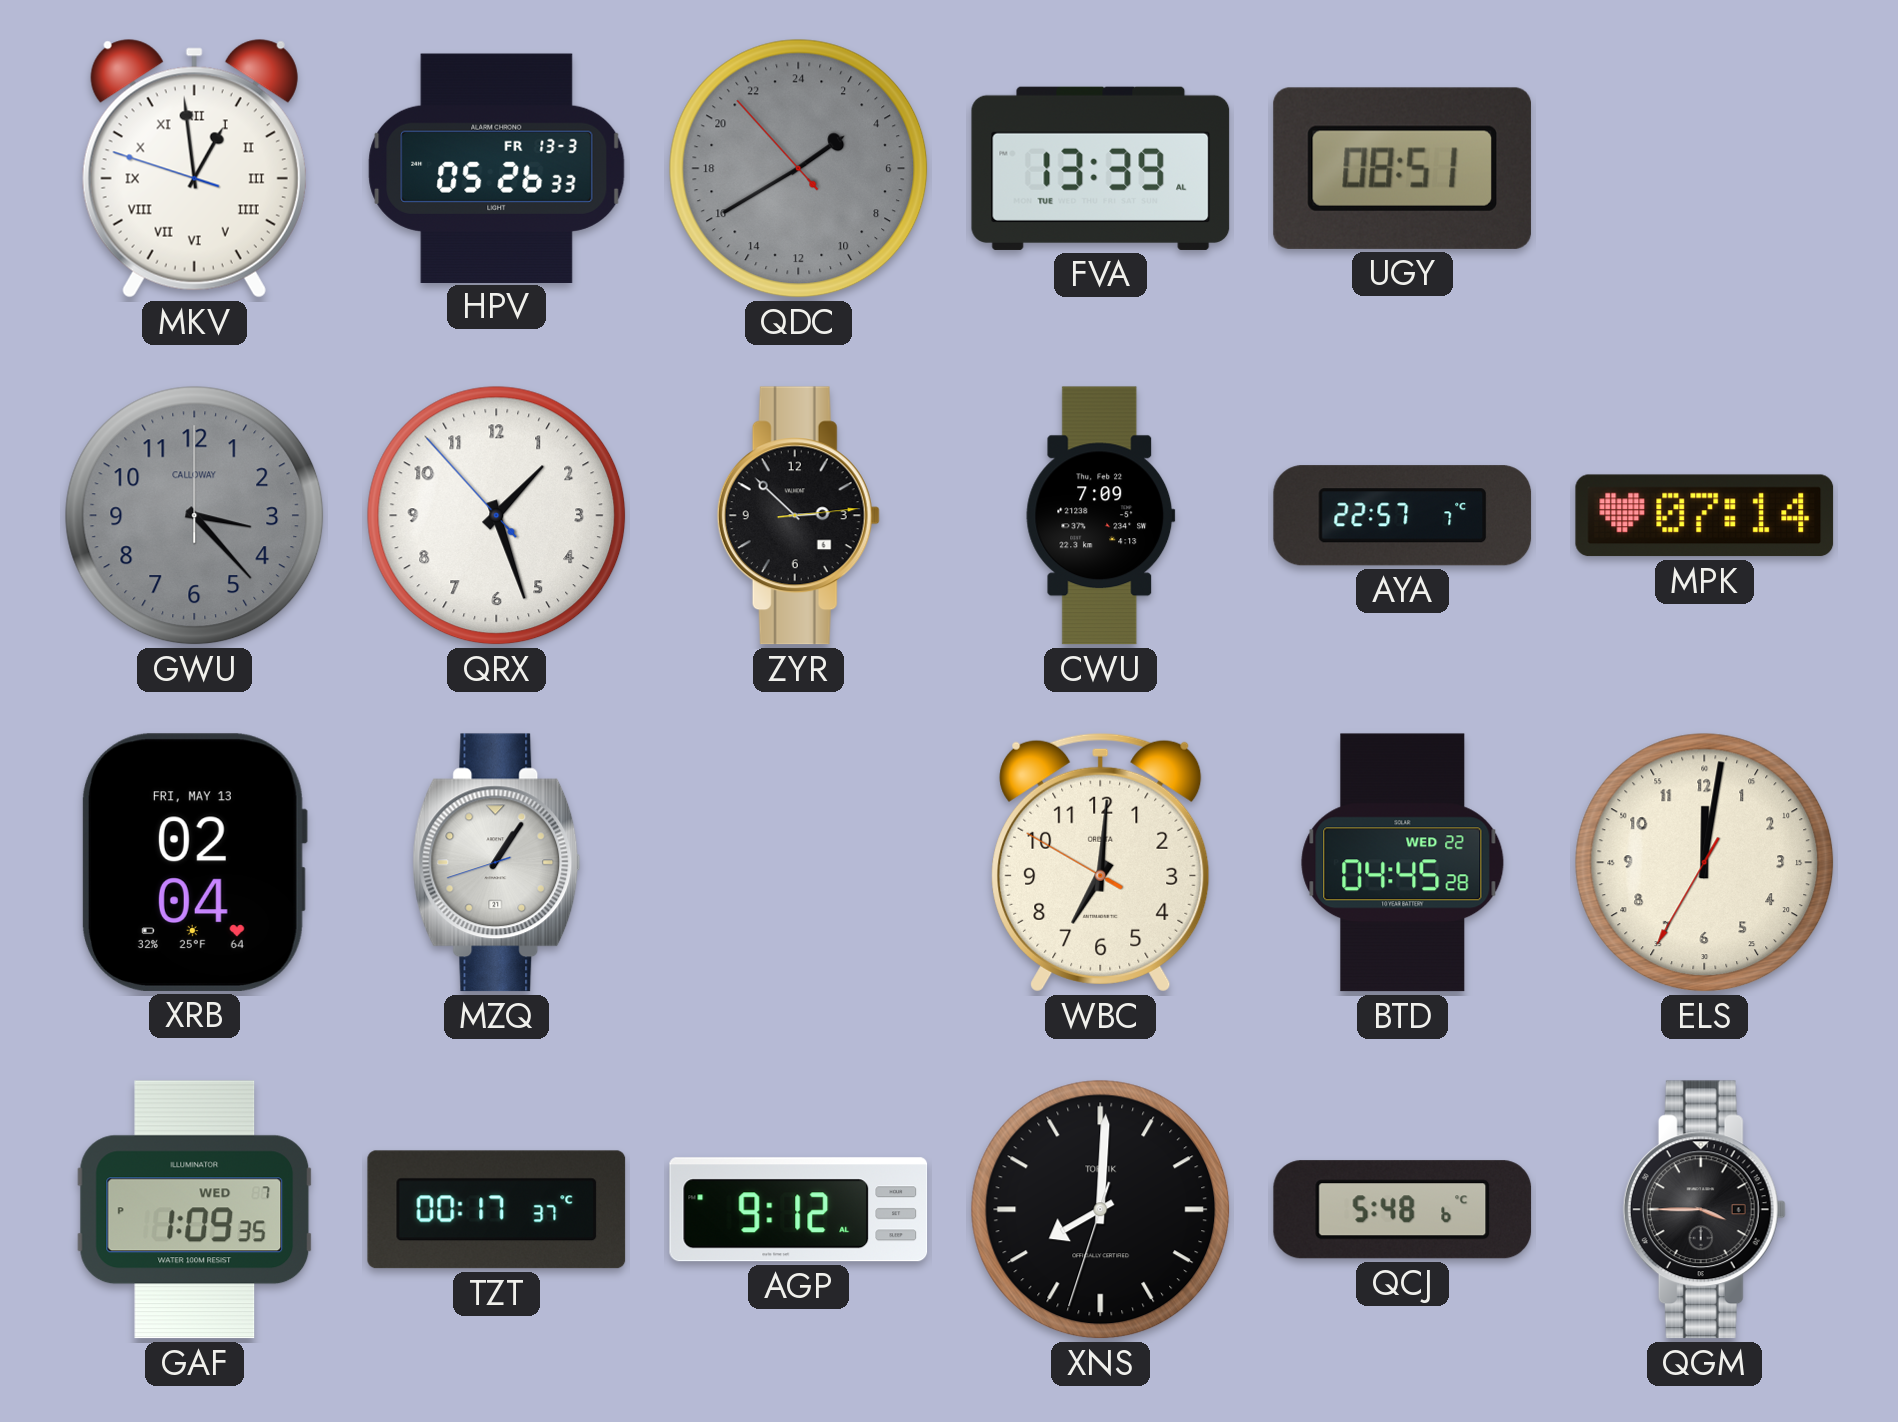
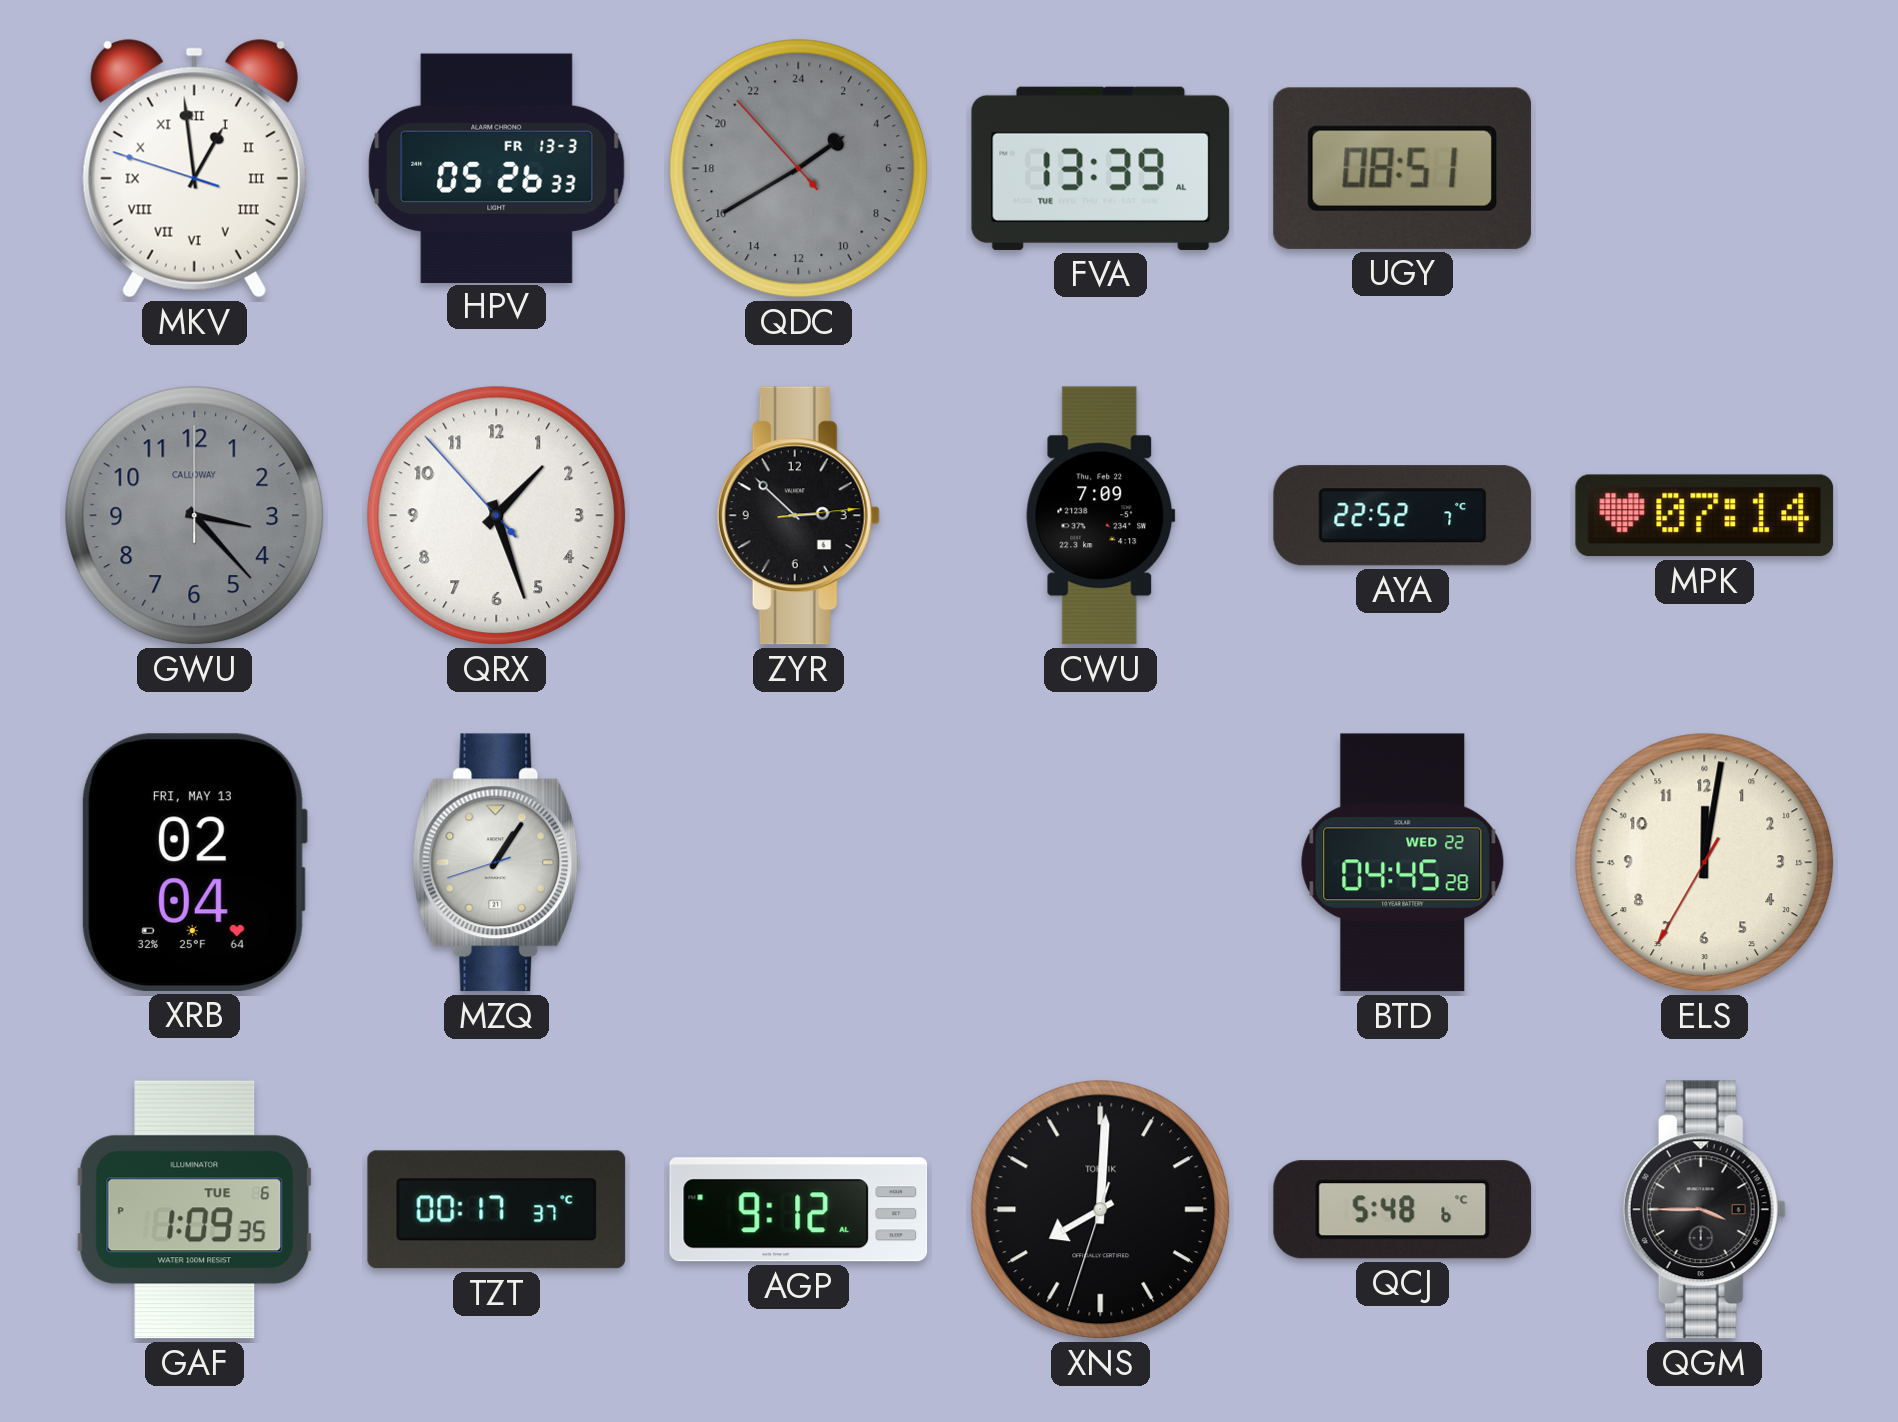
AYA: 22:57 -> 22:52
WBC: 7:00 -> none
GAF date: WED 7 -> TUE 6
